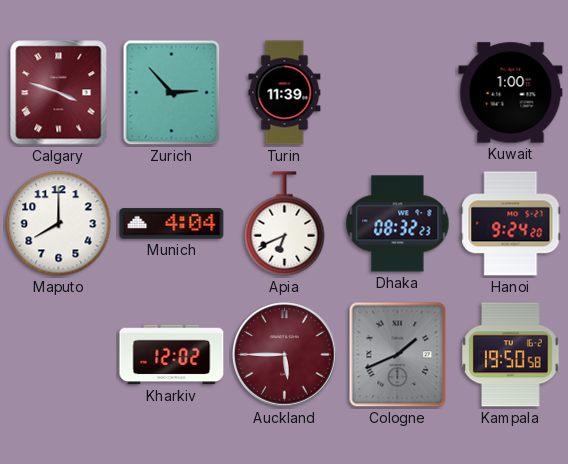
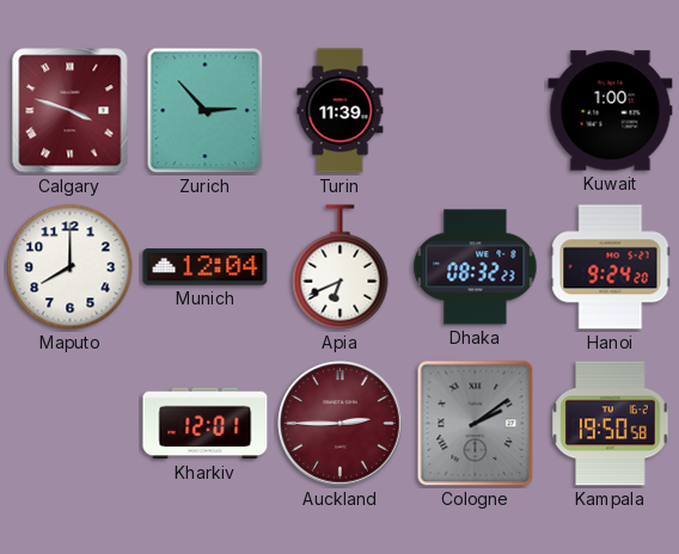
Munich: 4:04 -> 12:04
Kharkiv: 12:02 -> 12:01
Auckland: 5:45 -> 2:45
Cologne: 1:41 -> 2:09
